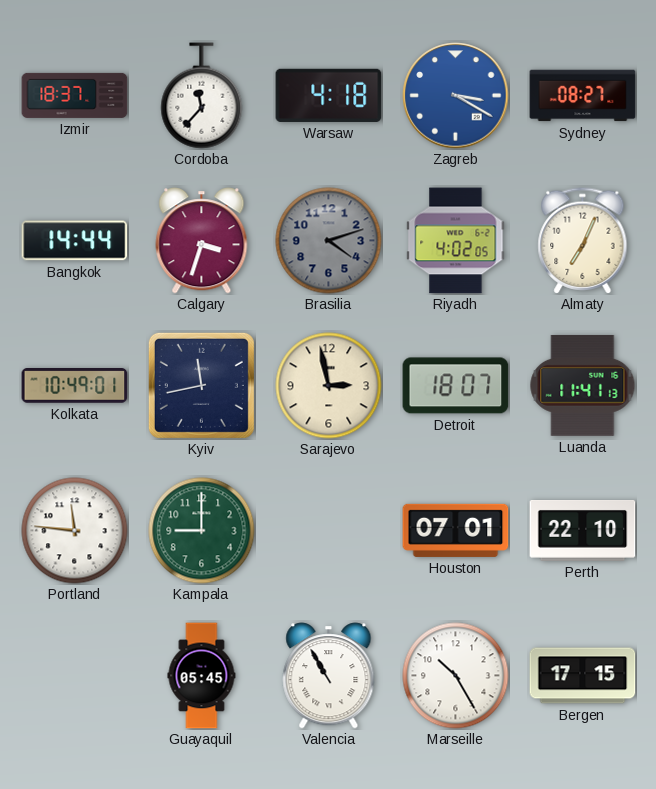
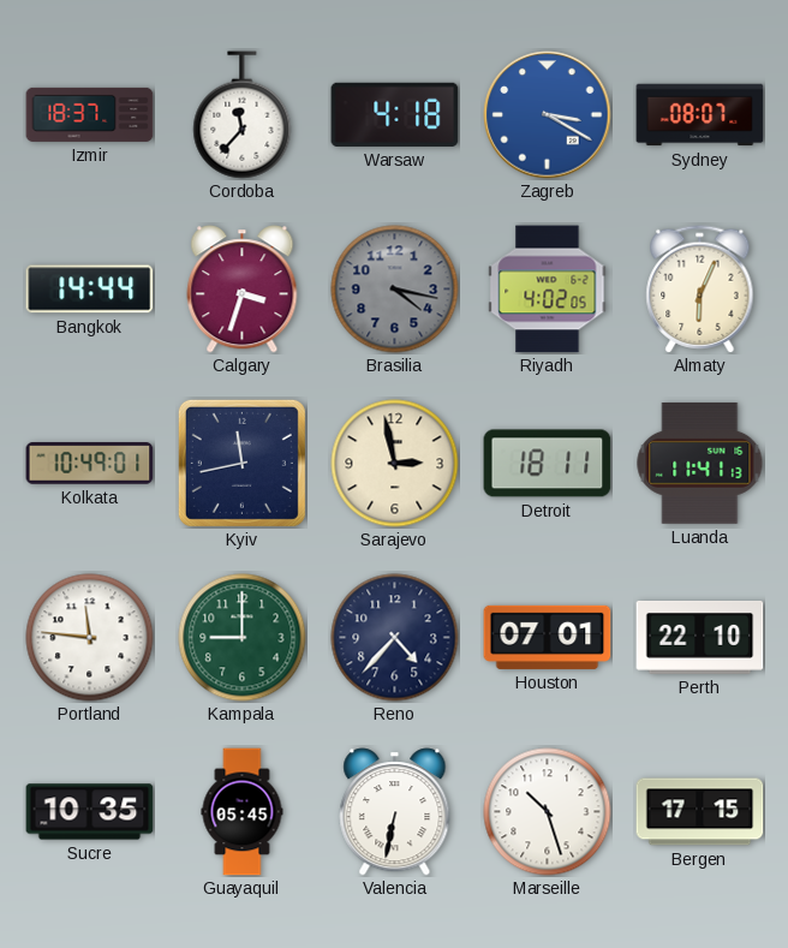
Sydney: 08:27 -> 08:07
Brasilia: 4:12 -> 4:17
Almaty: 7:04 -> 6:04
Detroit: 18:07 -> 18:11
Reno: none -> 4:37
Sucre: none -> 10:35
Valencia: 10:55 -> 6:32
Marseille: 10:25 -> 10:27
